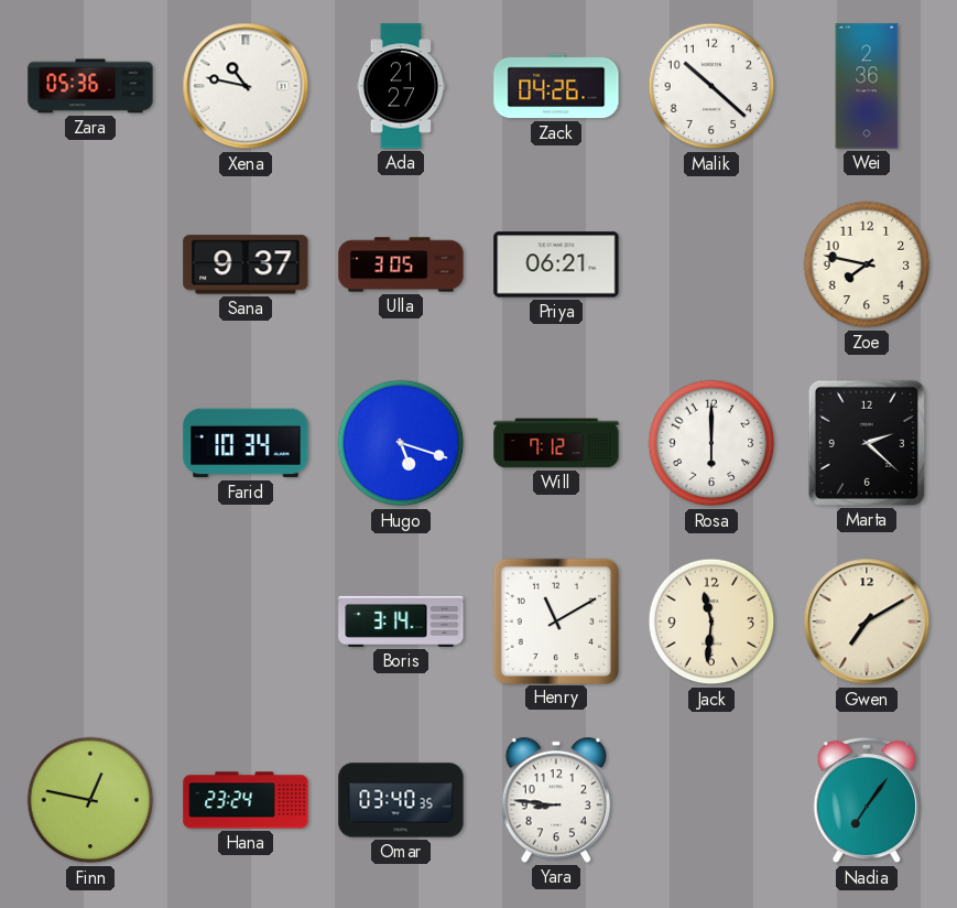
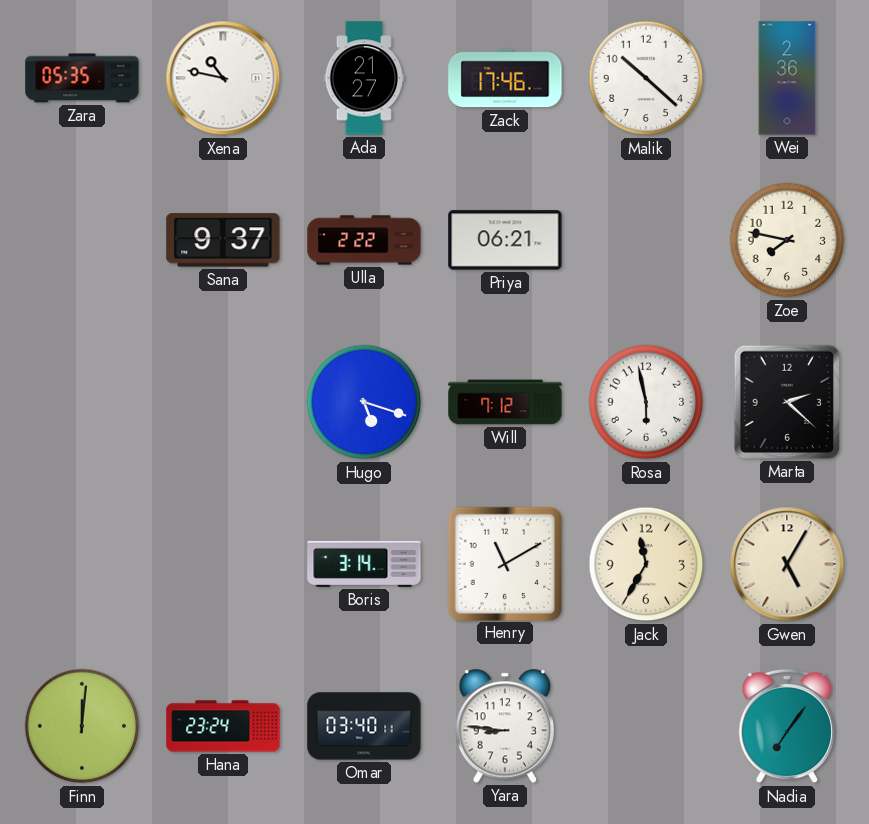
Zara: 05:36 -> 05:35
Zack: 04:26 -> 17:46
Ulla: 3:05 -> 2:22
Farid: 10:34 -> none
Rosa: 6:00 -> 5:58
Jack: 11:31 -> 11:35
Gwen: 7:10 -> 5:05
Finn: 12:47 -> 12:01
Omar: 03:40:35 -> 03:40:11
